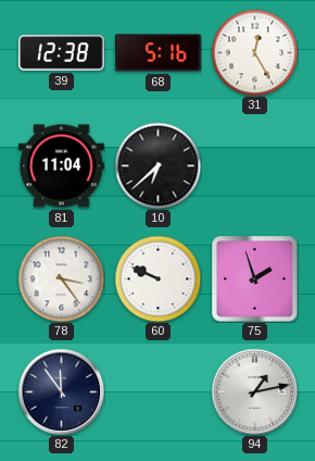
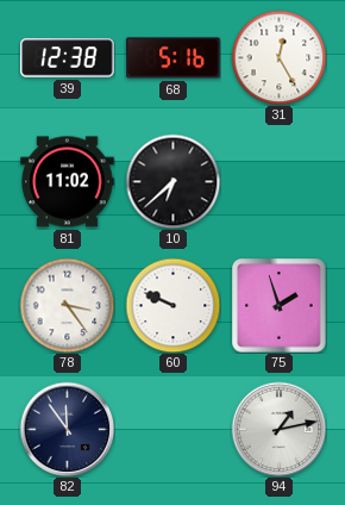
81: 11:04 -> 11:02
